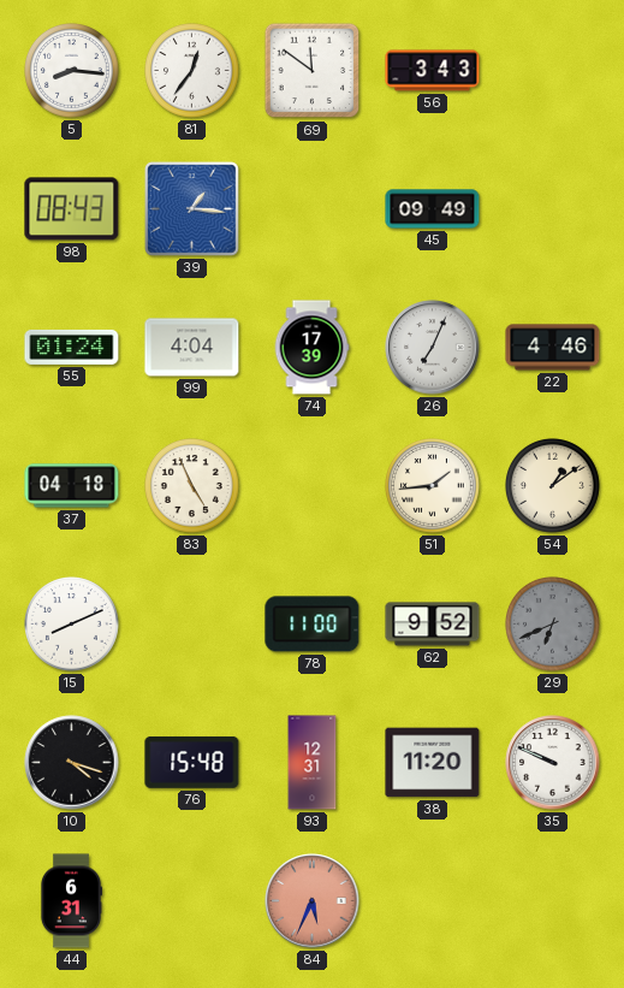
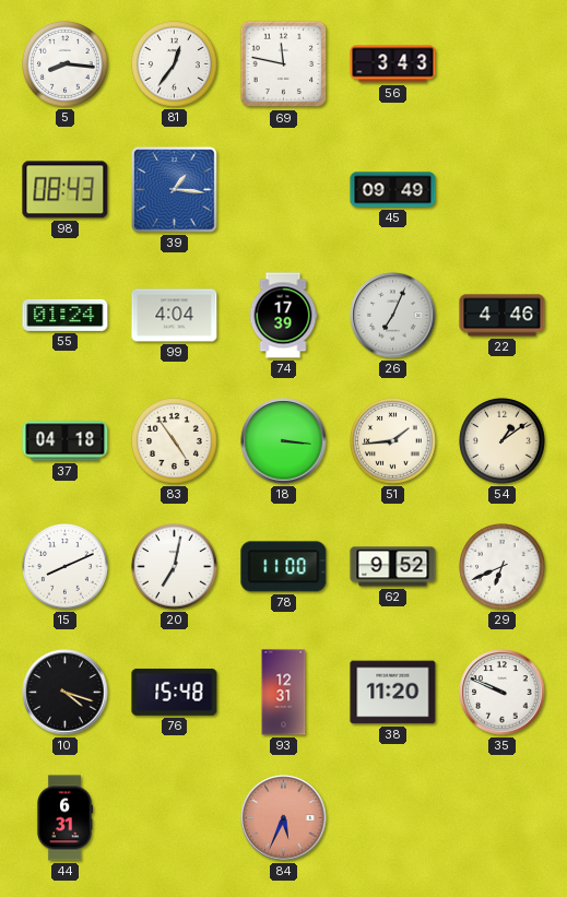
69: 11:51 -> 11:47
83: 4:56 -> 4:54
18: none -> 3:16
20: none -> 7:02
29 dial: grey -> white
